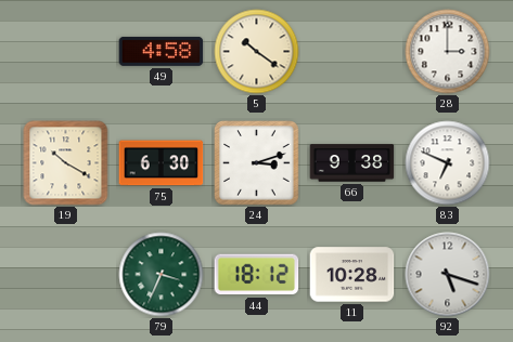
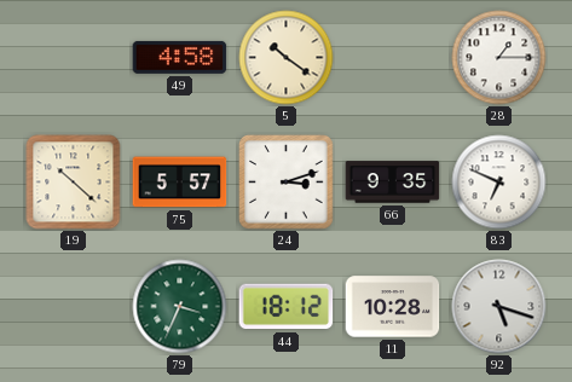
28: 3:00 -> 1:15
19: 10:20 -> 10:22
75: 6:30 -> 5:57
66: 9:38 -> 9:35
